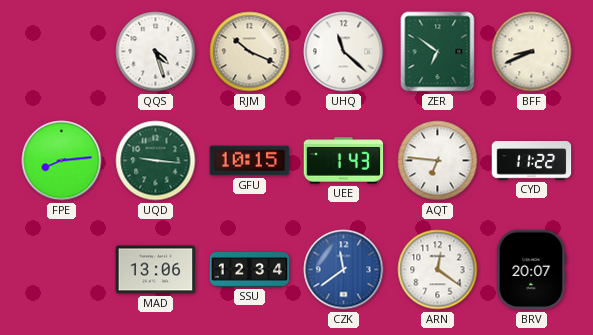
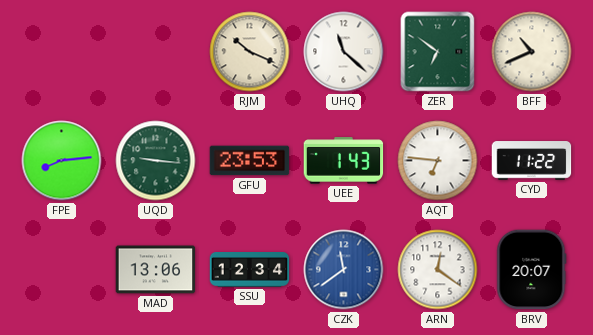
QQS: 4:27 -> none
BFF: 8:41 -> 10:41
GFU: 10:15 -> 23:53
